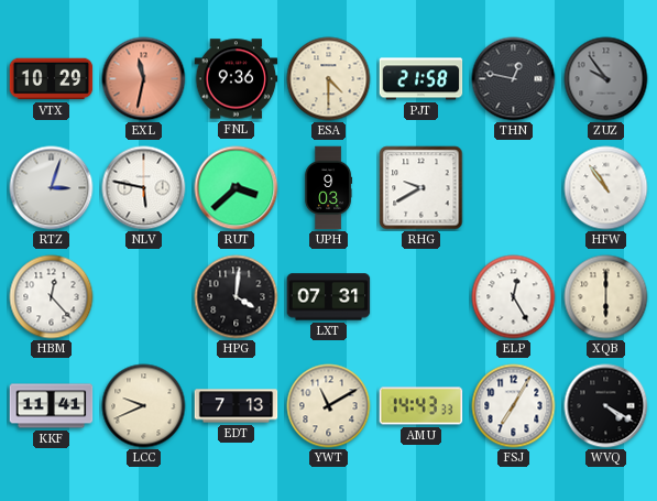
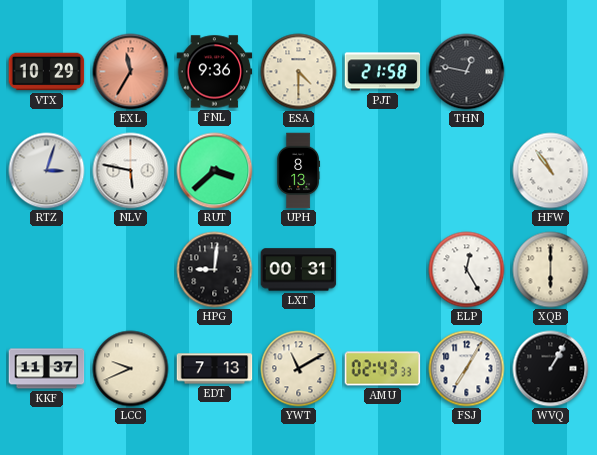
EXL: 11:32 -> 11:35
ZUZ: 9:54 -> none
UPH: 9:03 -> 8:13
RHG: 9:40 -> none
HBM: 12:23 -> none
HPG: 4:01 -> 9:01
LXT: 07:31 -> 00:31
KKF: 11:41 -> 11:37
AMU: 14:43 -> 02:43
WVQ: 4:20 -> 1:05
